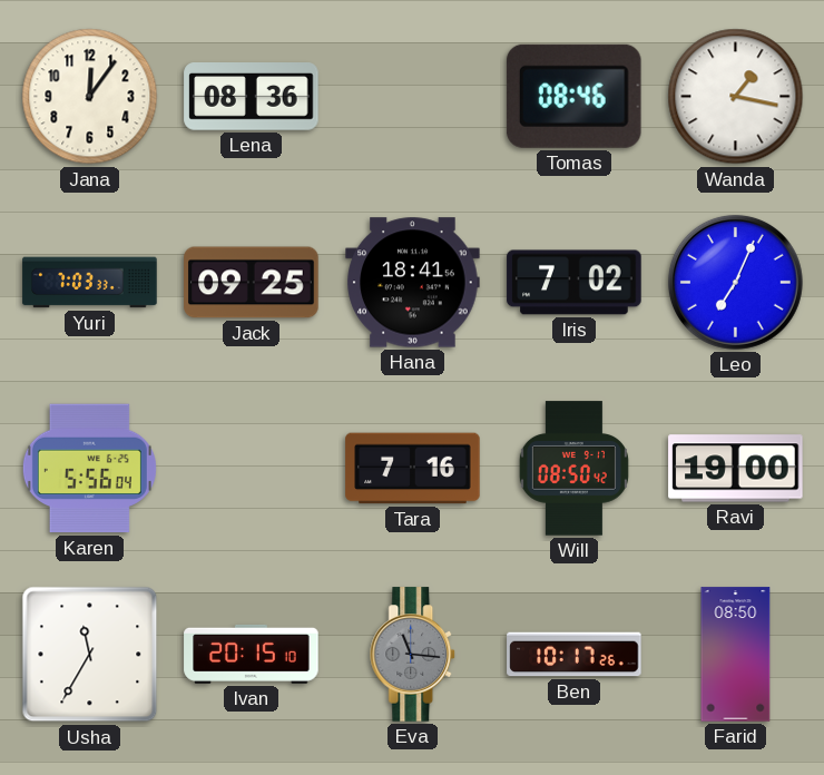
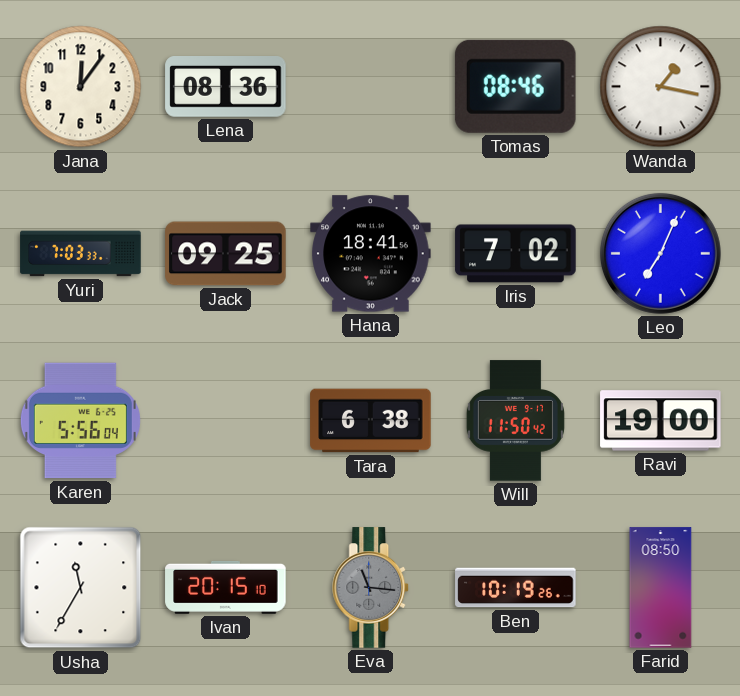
Tara: 7:16 -> 6:38
Will: 08:50 -> 11:50
Ben: 10:17 -> 10:19
